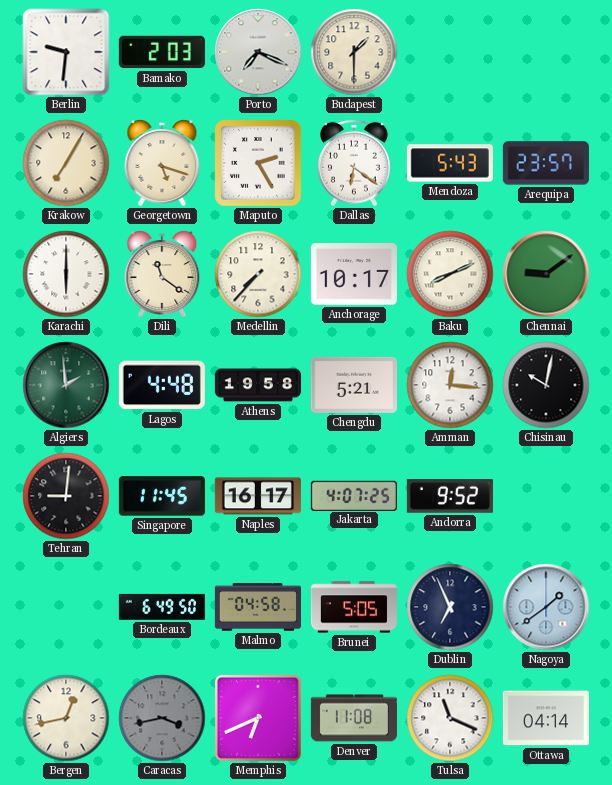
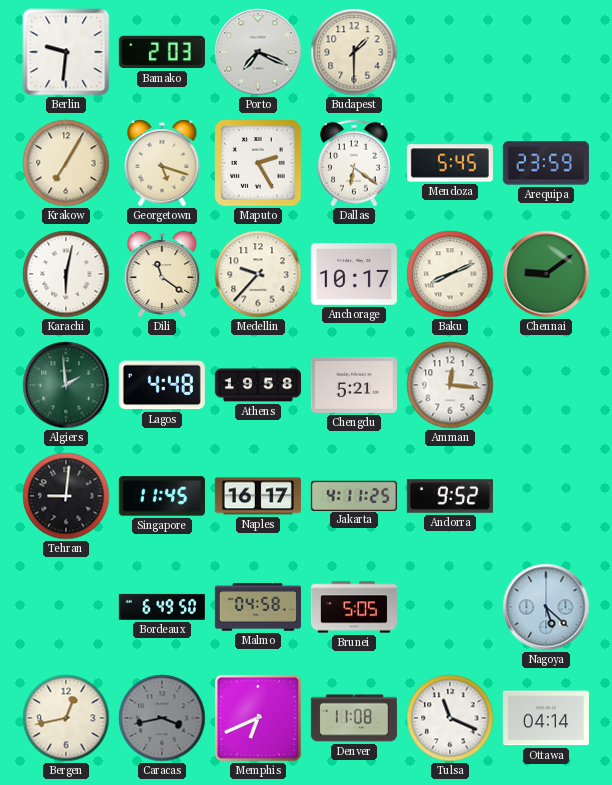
Mendoza: 5:43 -> 5:45
Arequipa: 23:57 -> 23:59
Karachi: 6:00 -> 6:02
Medellin: 7:37 -> 9:37
Chisinau: 10:02 -> none
Jakarta: 4:07 -> 4:11
Dublin: 6:56 -> none
Nagoya: 1:39 -> 5:22
